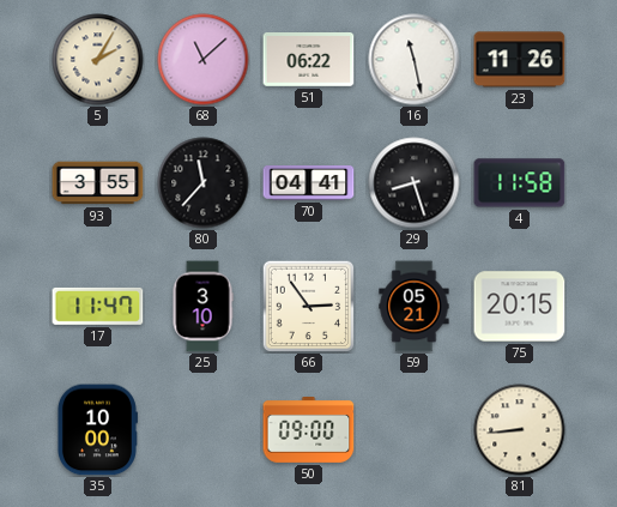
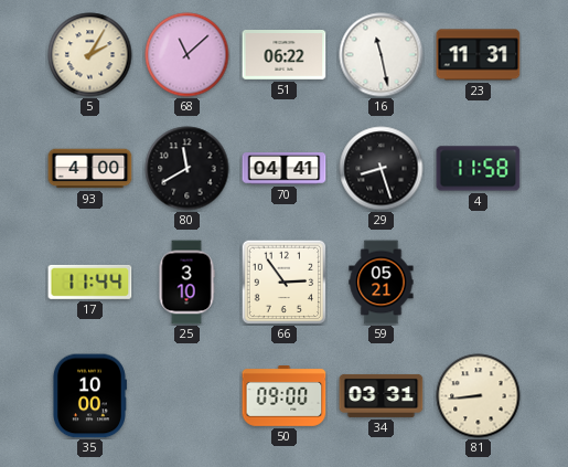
23: 11:26 -> 11:31
93: 3:55 -> 4:00
80: 11:37 -> 11:40
17: 11:47 -> 11:44
75: 20:15 -> none
34: none -> 03:31
